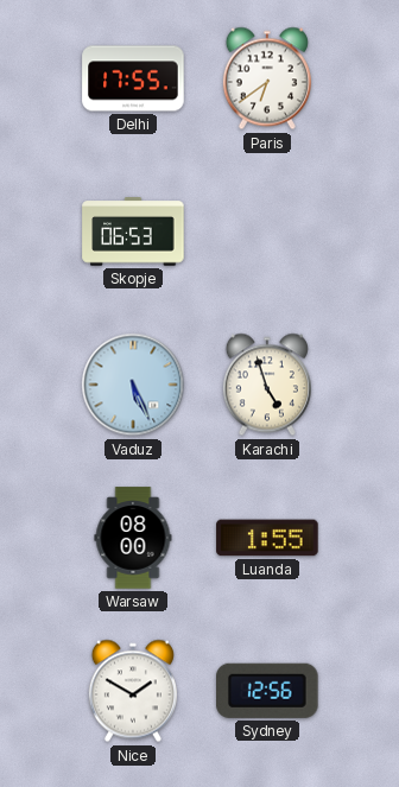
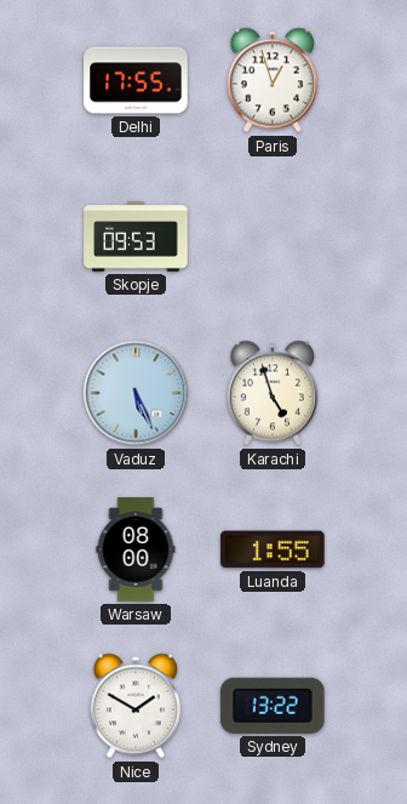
Paris: 6:39 -> 12:57
Skopje: 06:53 -> 09:53
Sydney: 12:56 -> 13:22
